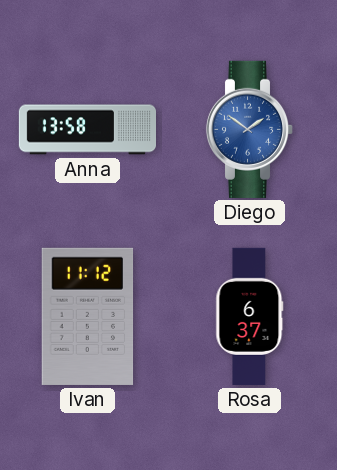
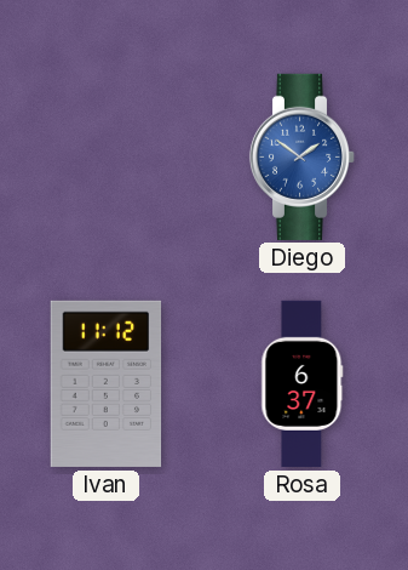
Anna: 13:58 -> none
